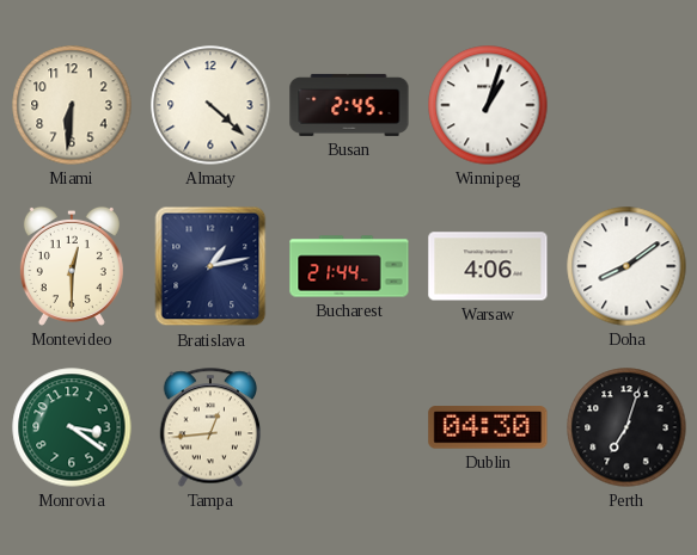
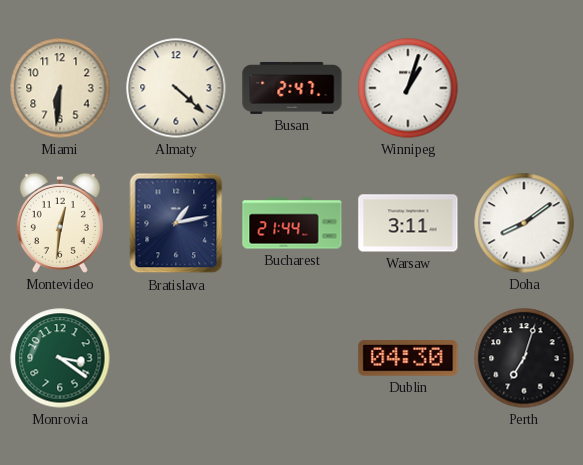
Busan: 2:45 -> 2:47
Montevideo: 12:30 -> 12:31
Warsaw: 4:06 -> 3:11
Tampa: 12:44 -> none
